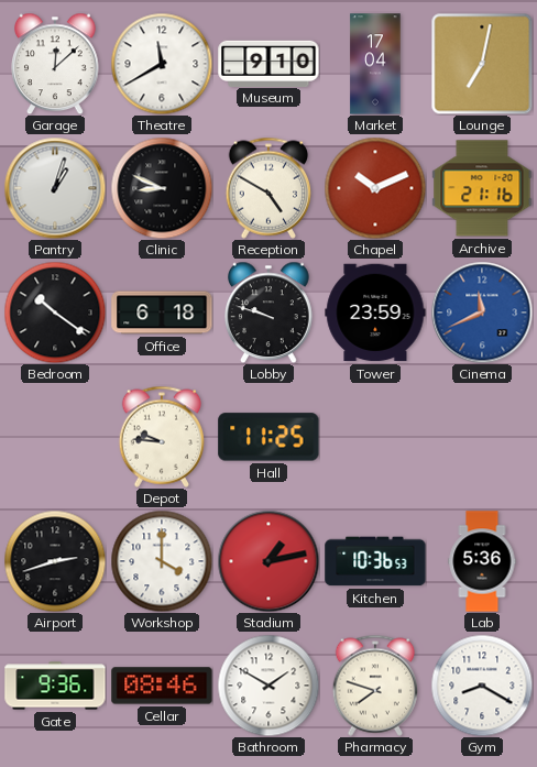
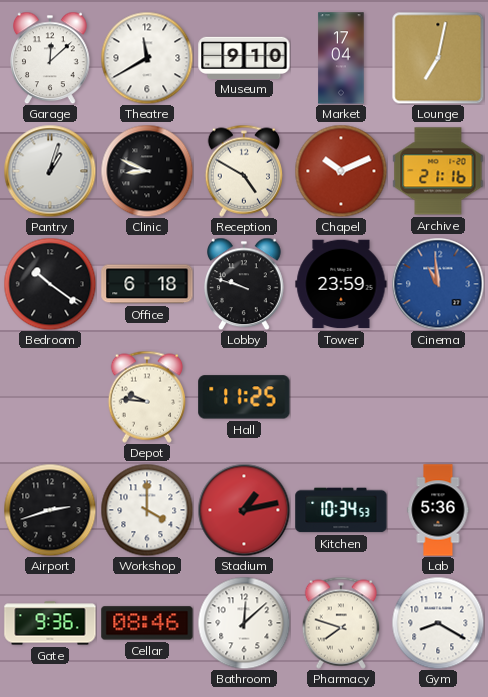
Cinema: 11:41 -> 10:59
Kitchen: 10:36 -> 10:34
Bathroom: 1:50 -> 12:08
